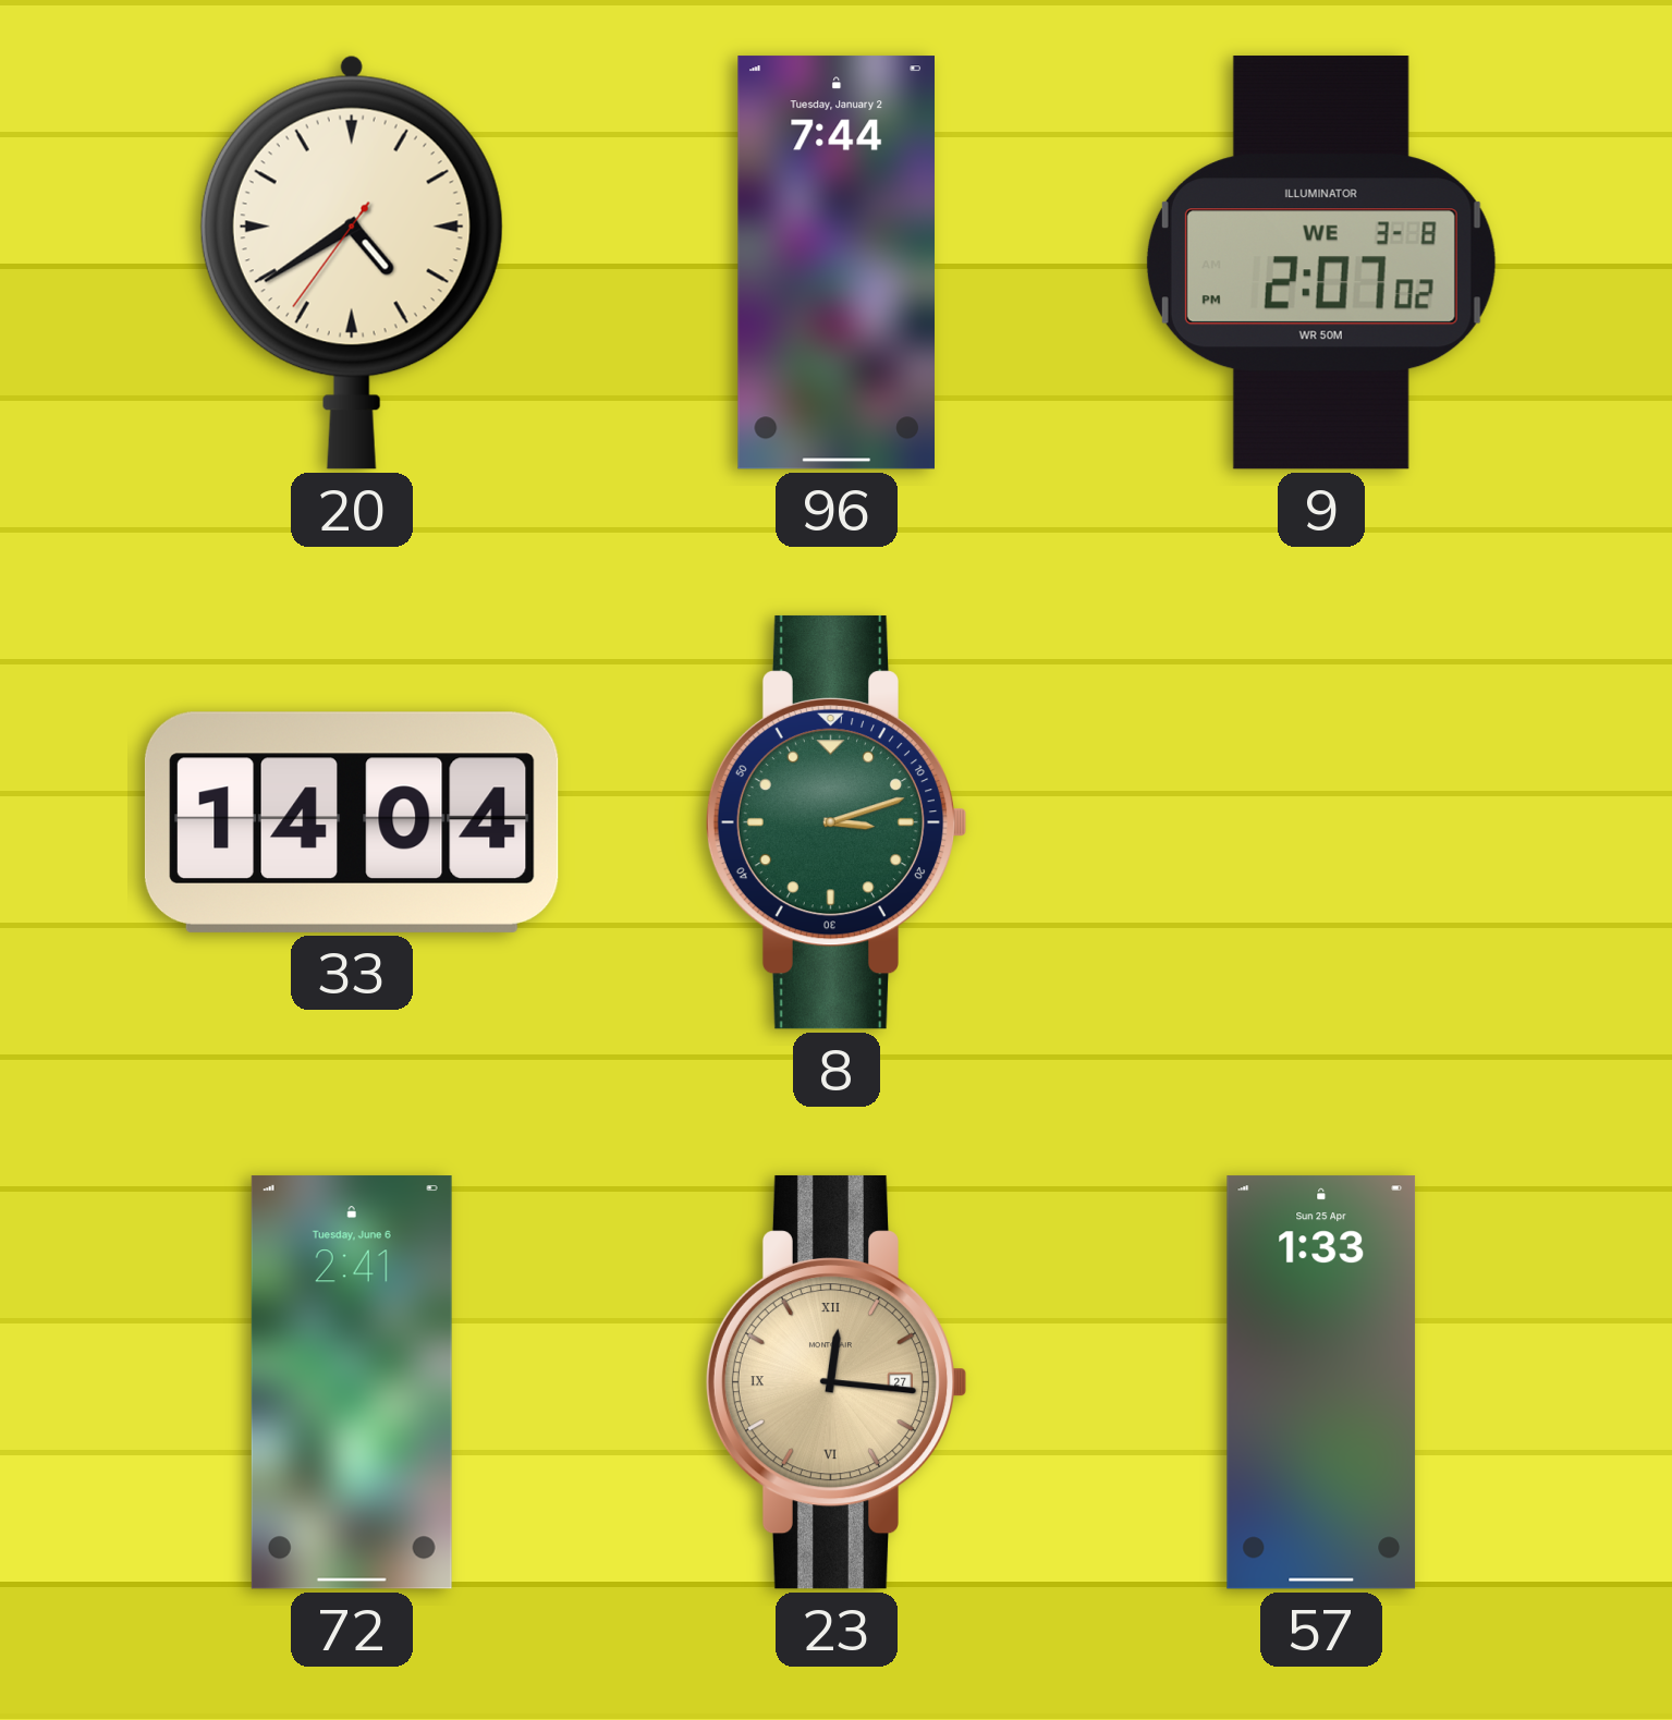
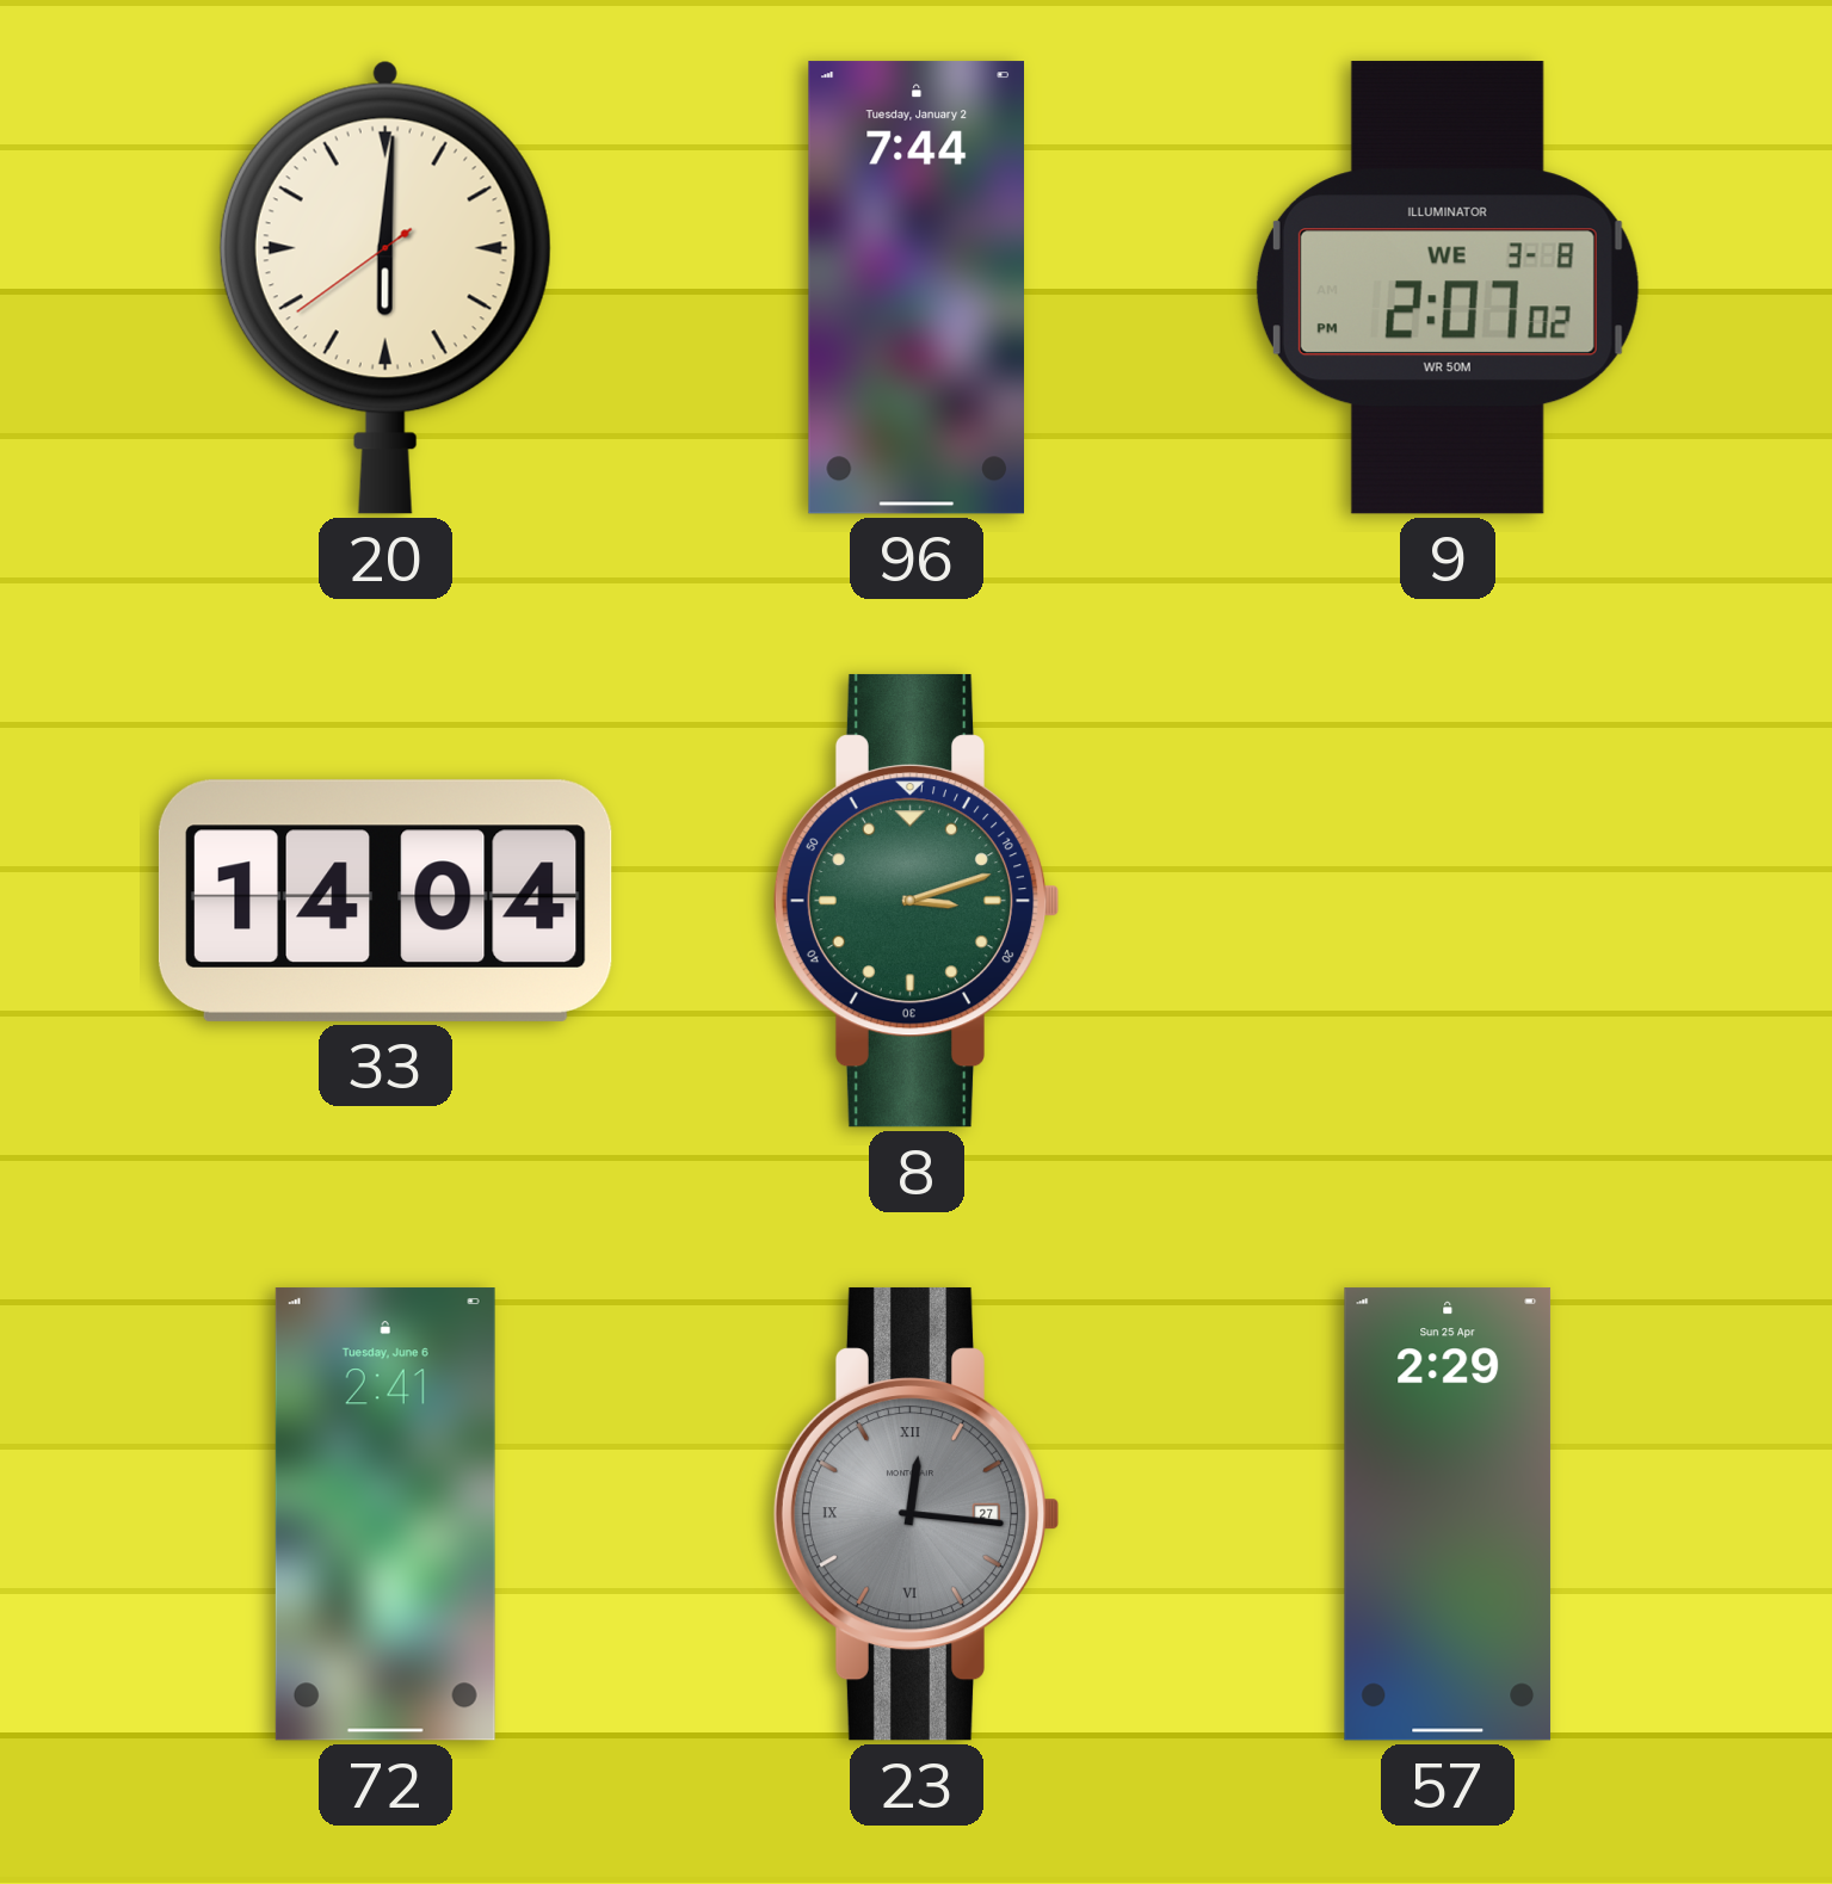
20: 4:39 -> 6:00
23 dial: champagne -> grey
57: 1:33 -> 2:29
